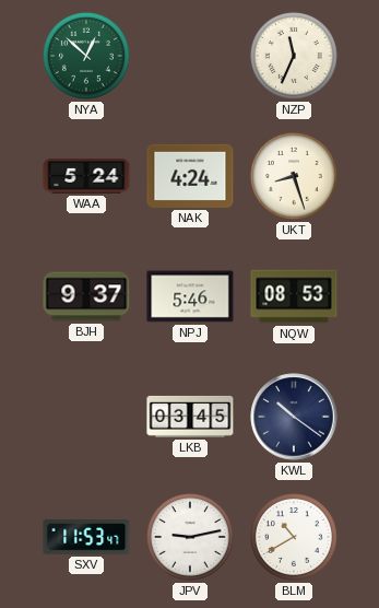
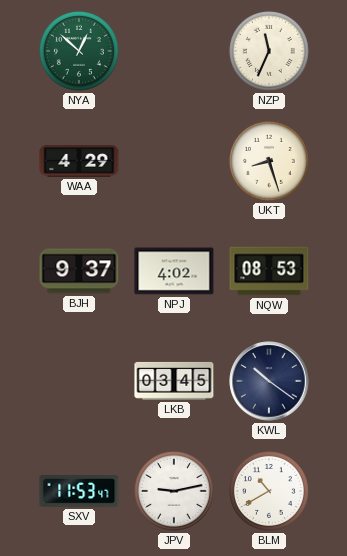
WAA: 5:24 -> 4:29
NAK: 4:24 -> none
NPJ: 5:46 -> 4:02
